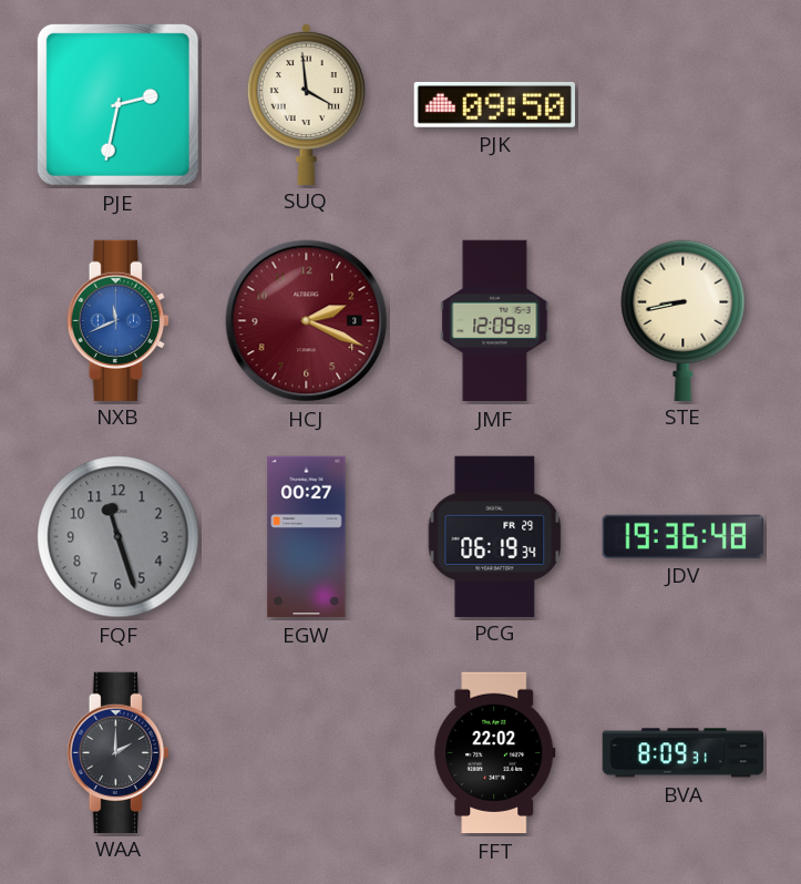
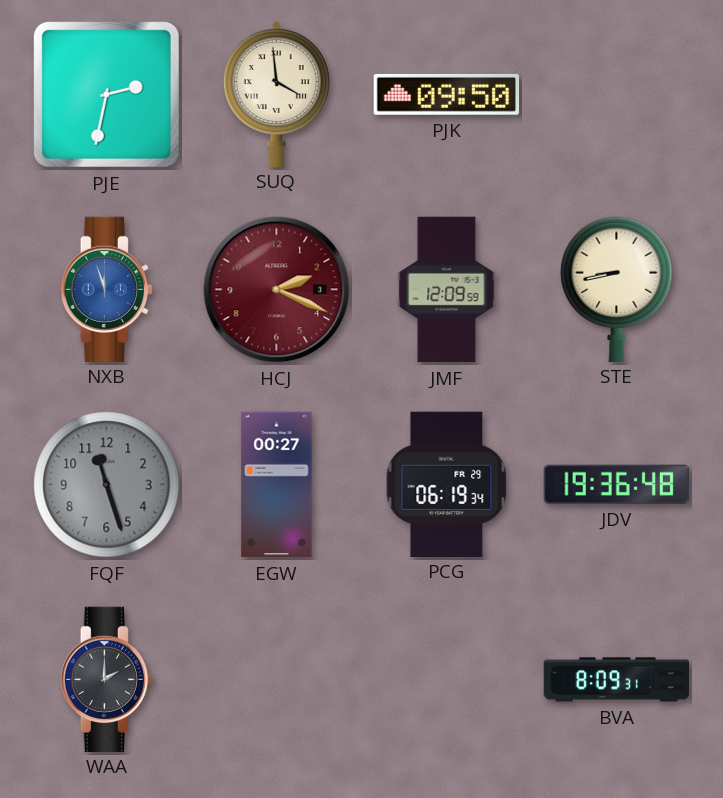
NXB: 11:41 -> 11:57
FFT: 22:02 -> none
